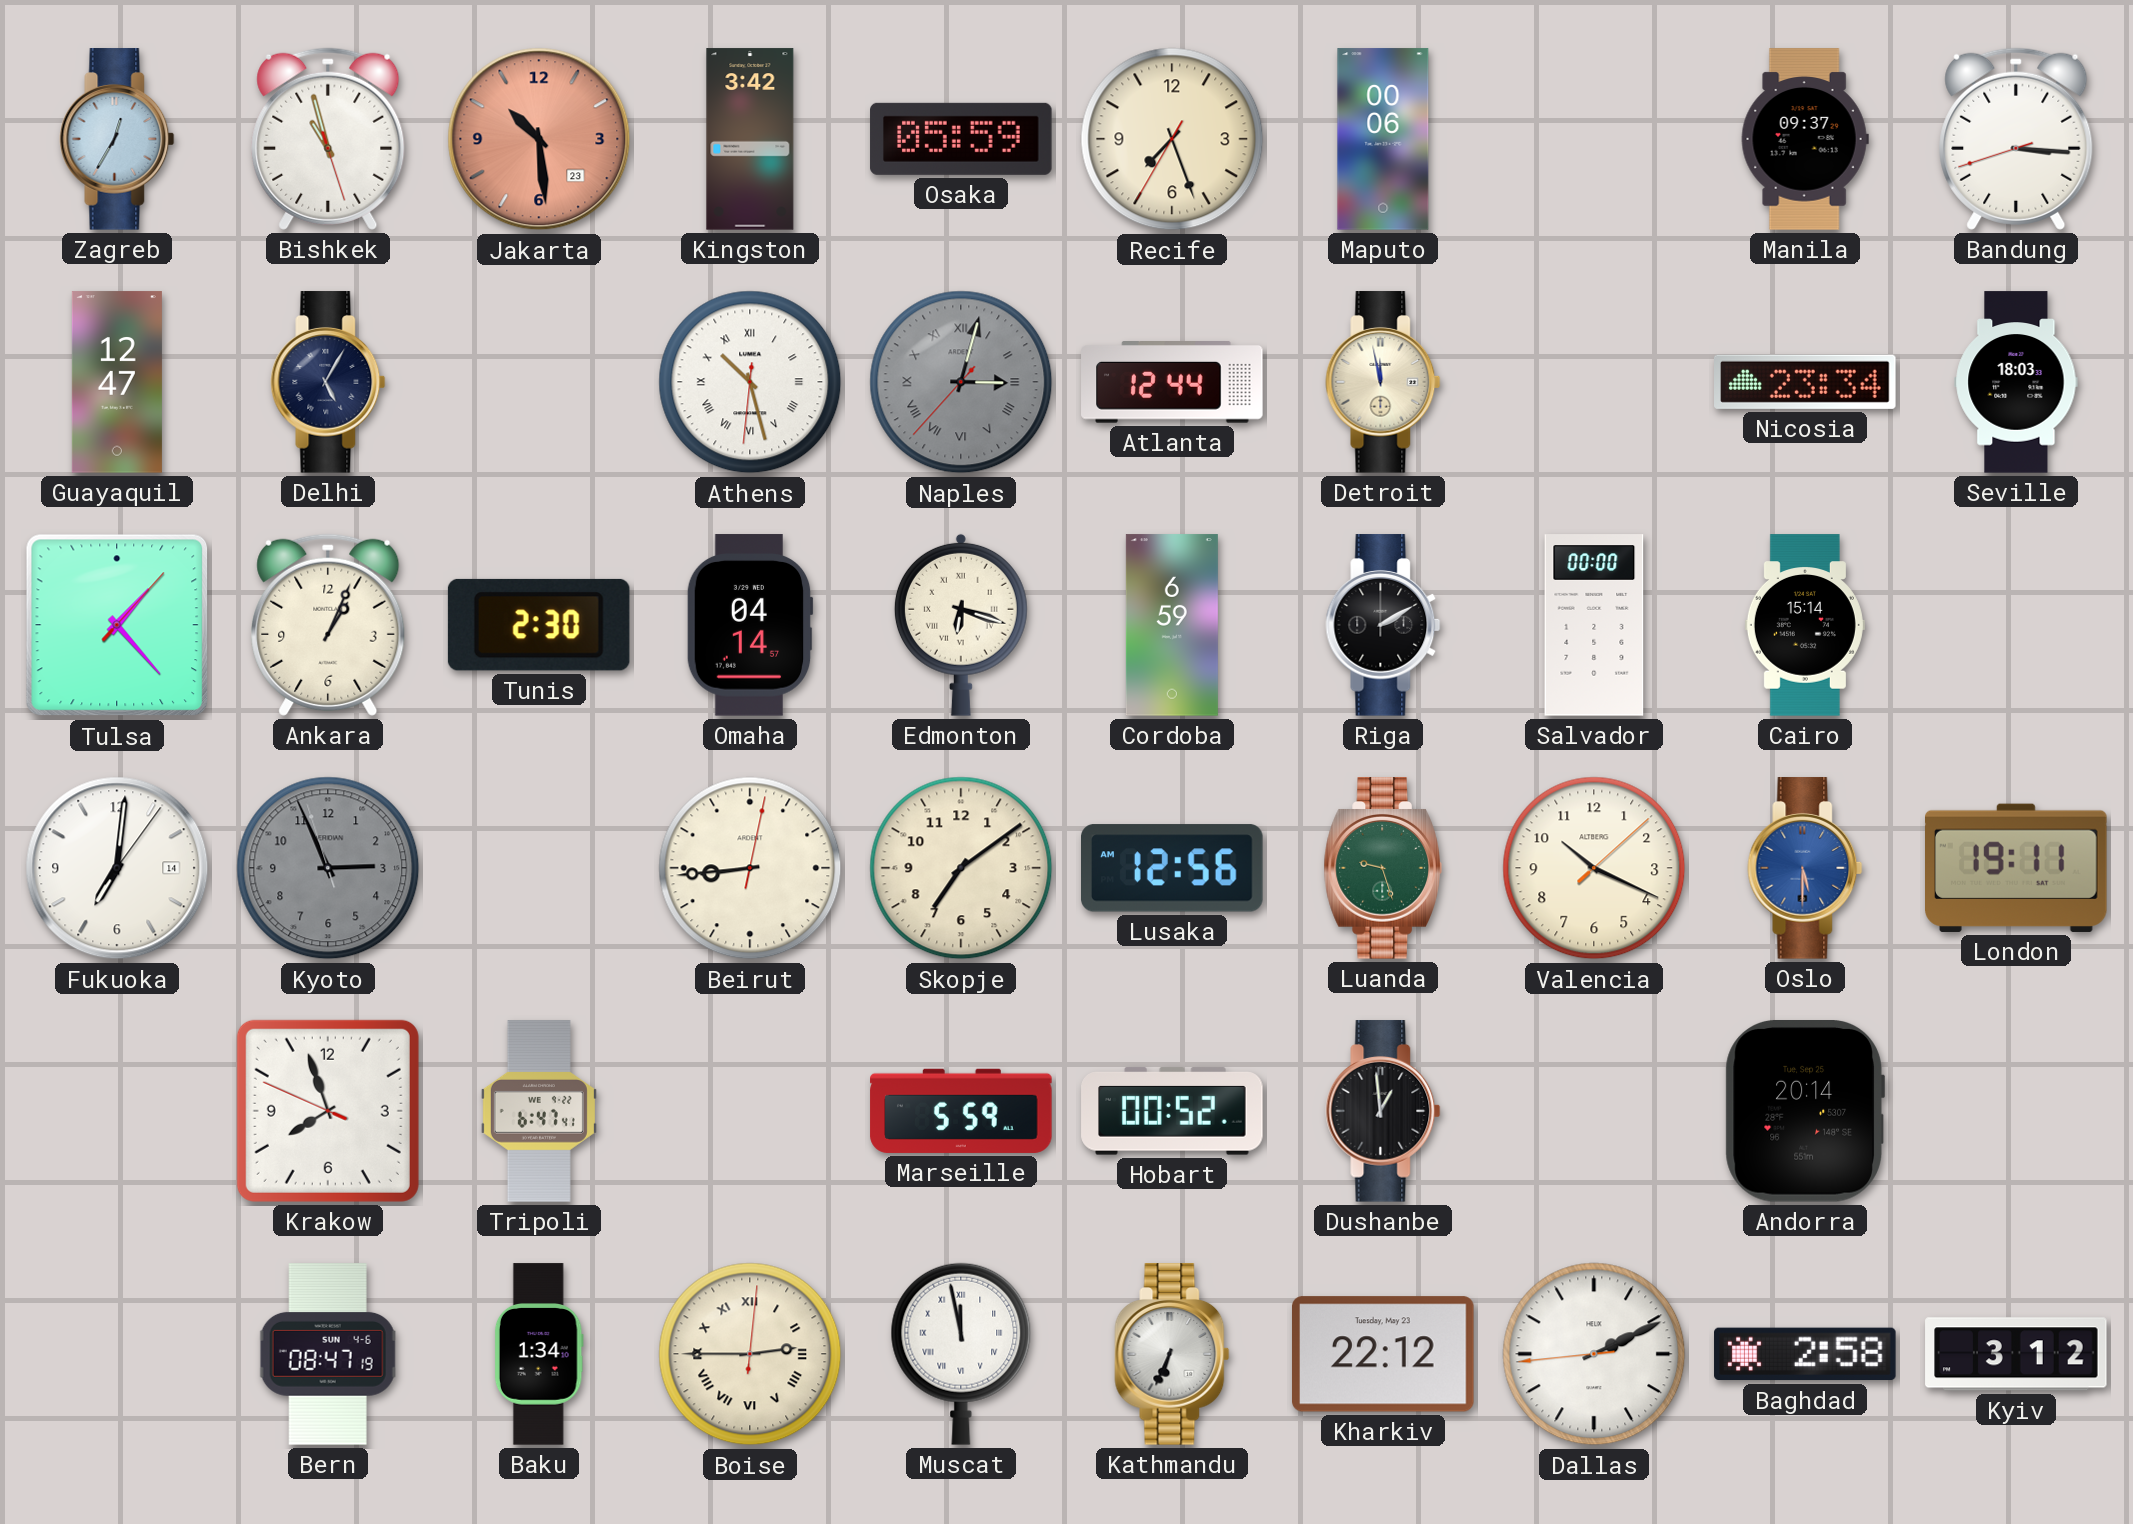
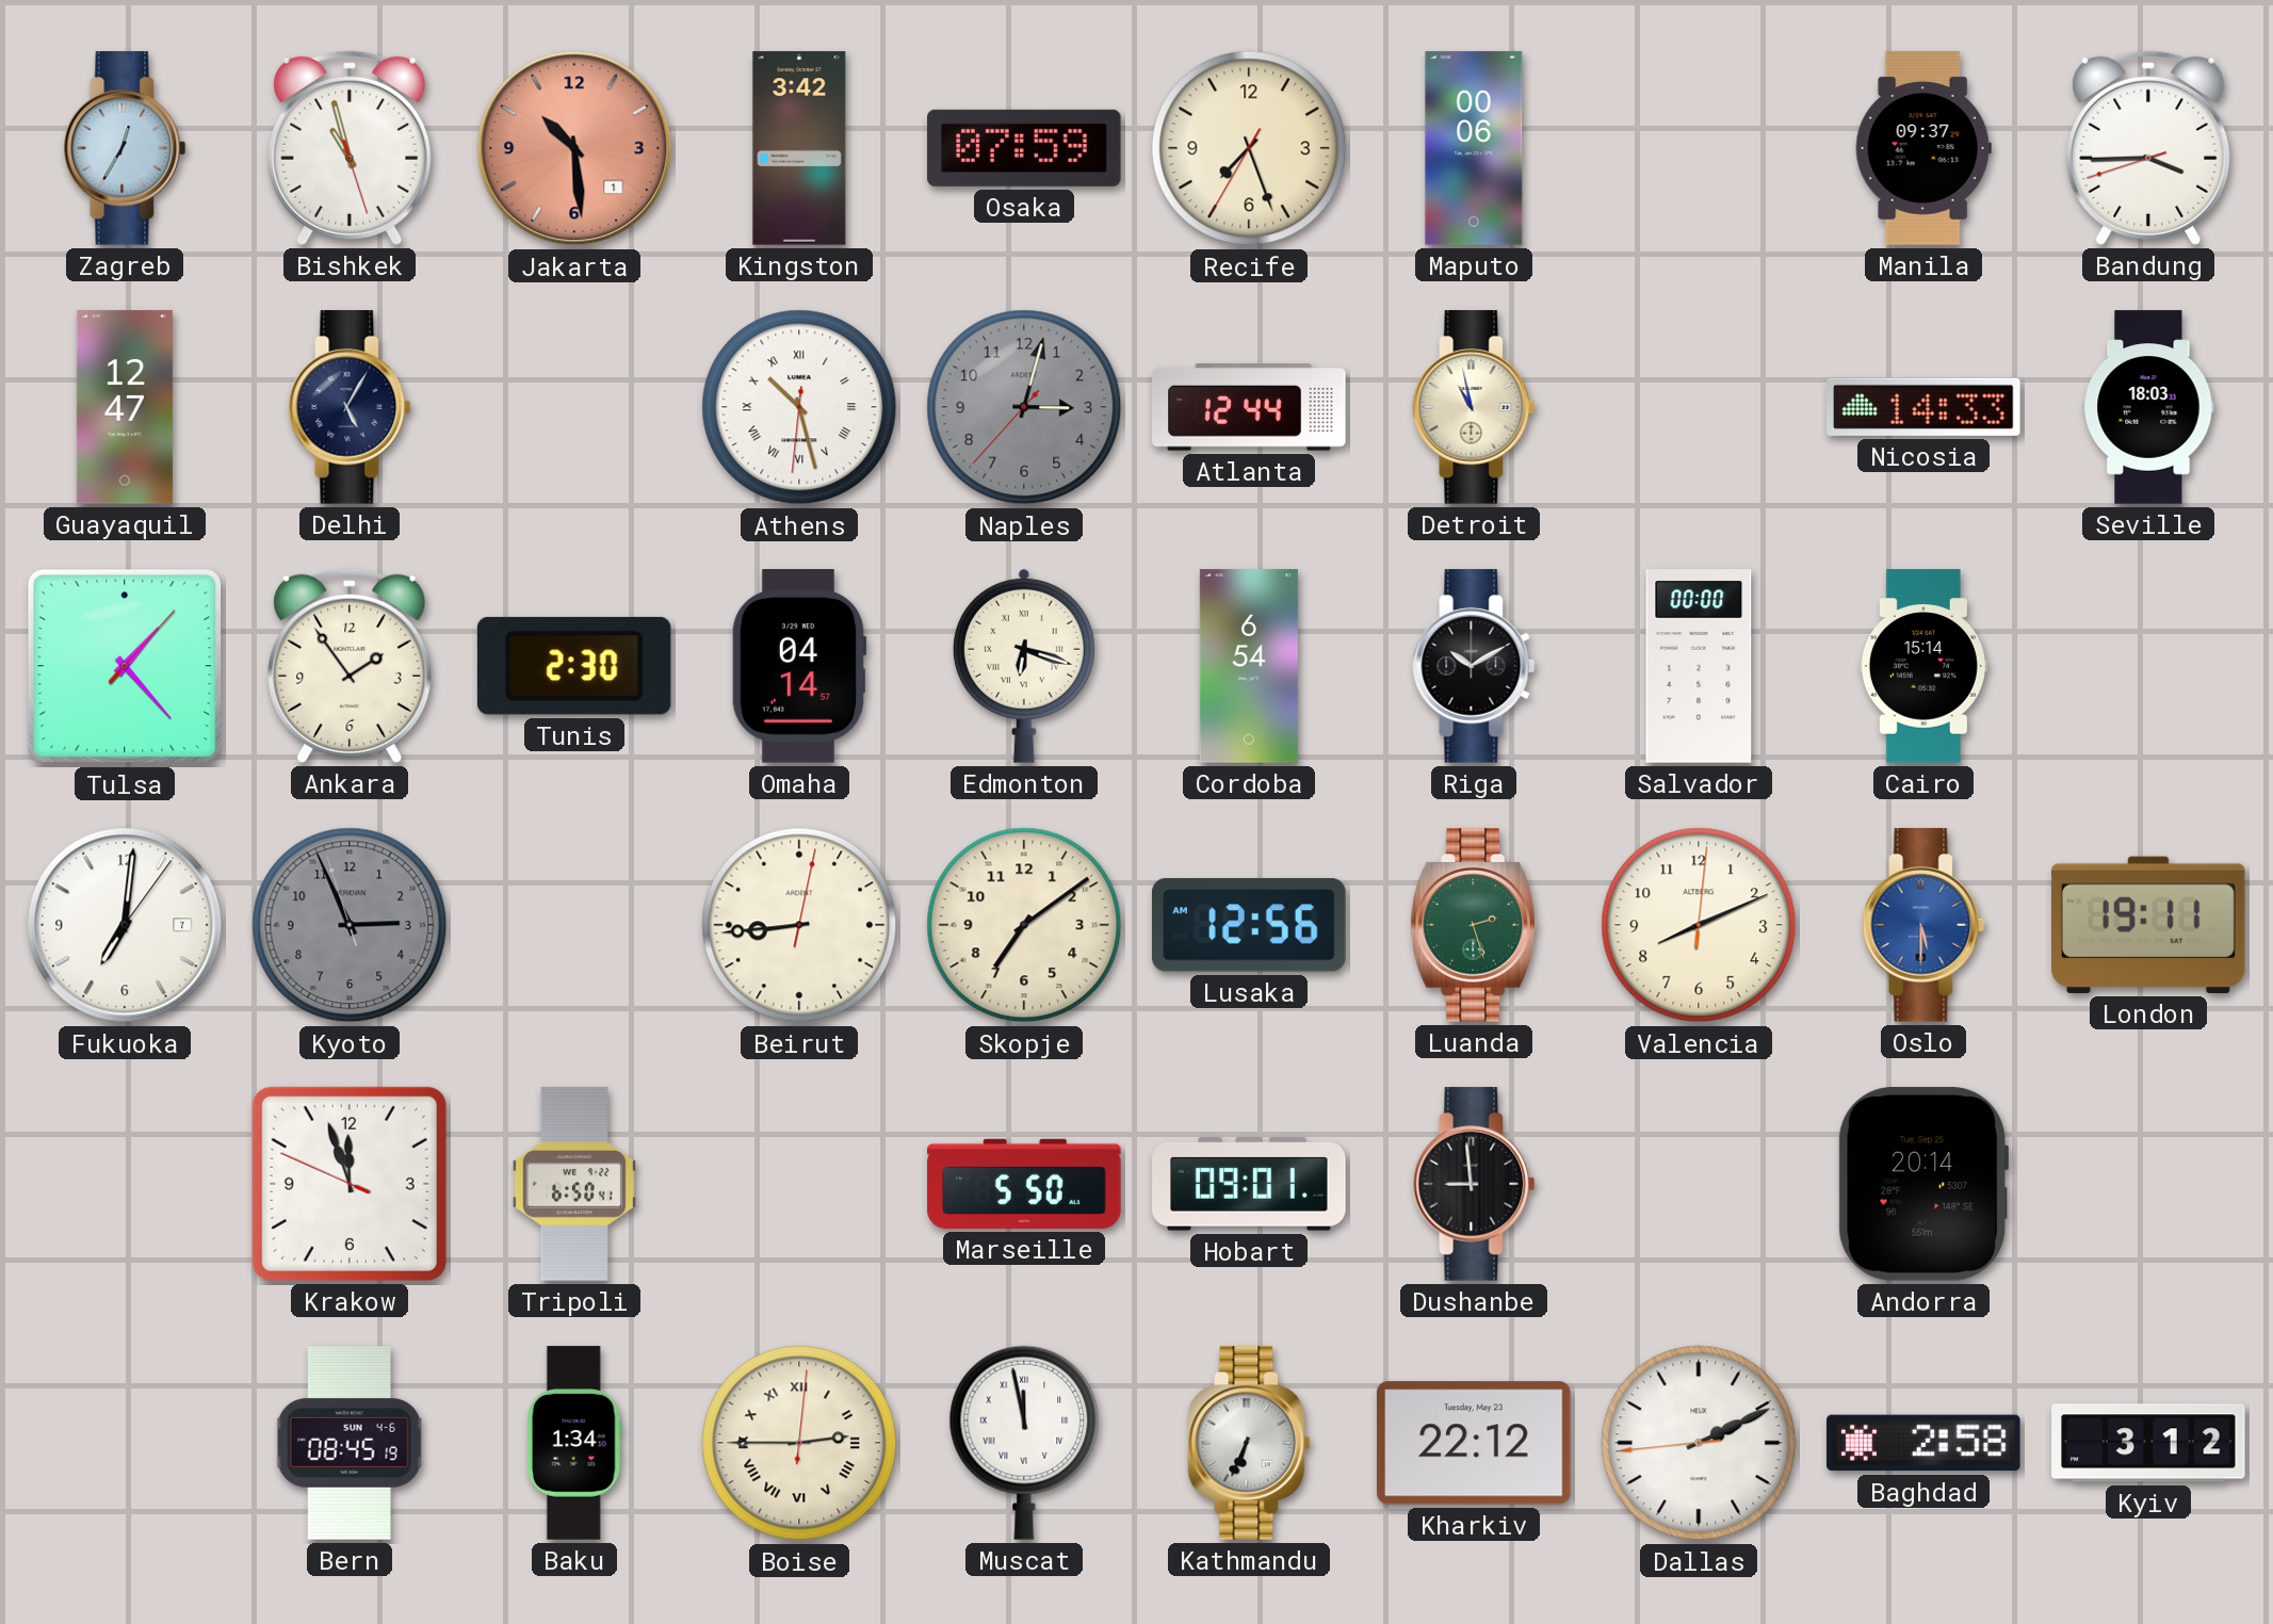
Jakarta date: 23 -> 1
Osaka: 05:59 -> 07:59
Bandung: 3:15 -> 3:44
Naples numerals: Roman -> Arabic
Detroit: 11:58 -> 10:58
Nicosia: 23:34 -> 14:33
Ankara: 1:04 -> 1:54
Cordoba: 6:59 -> 6:54
Riga: 2:10 -> 10:10
Fukuoka date: 14 -> 7
Luanda: 9:27 -> 2:27
Valencia: 10:19 -> 8:11
Krakow: 7:56 -> 11:56
Tripoli: 6:47 -> 6:50
Marseille: 5:59 -> 5:50
Hobart: 00:52 -> 09:01
Dushanbe: 12:59 -> 8:59
Bern: 08:47 -> 08:45
